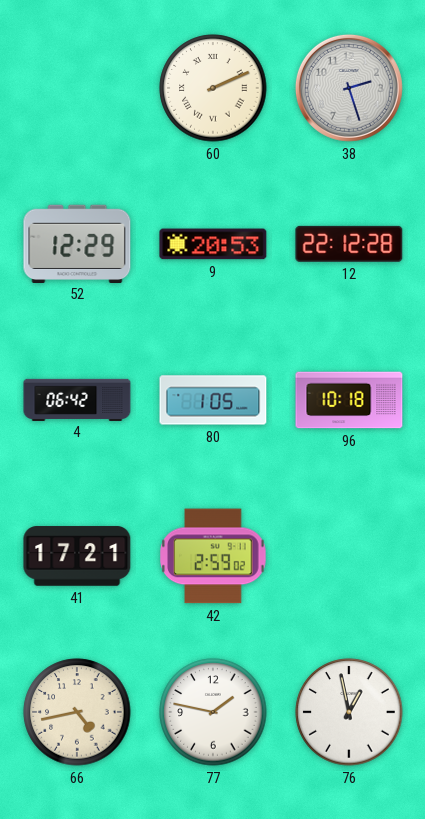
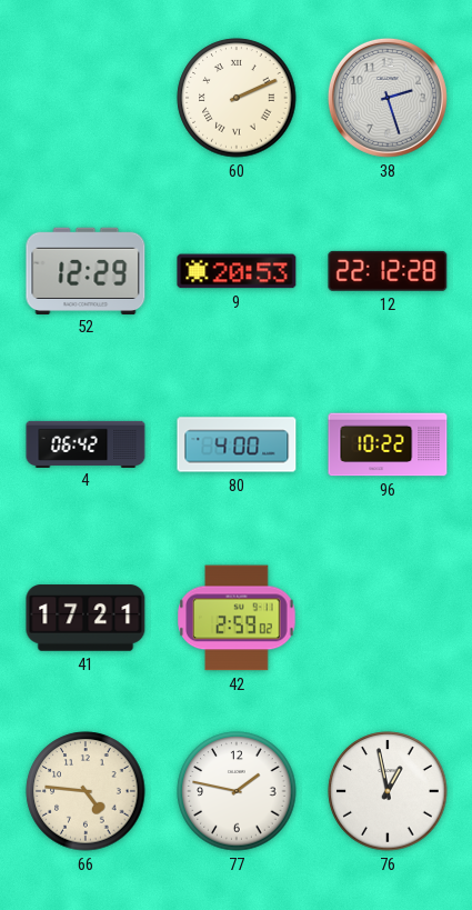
80: 1:05 -> 4:00
96: 10:18 -> 10:22
66: 4:43 -> 4:46
